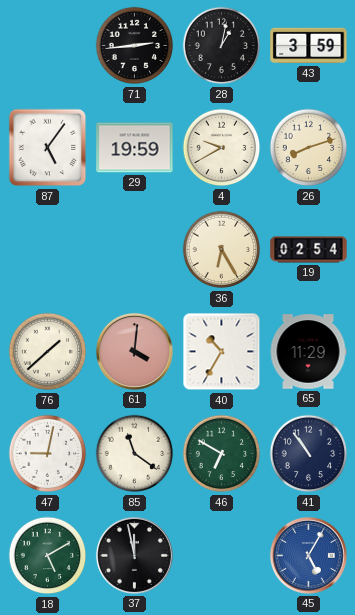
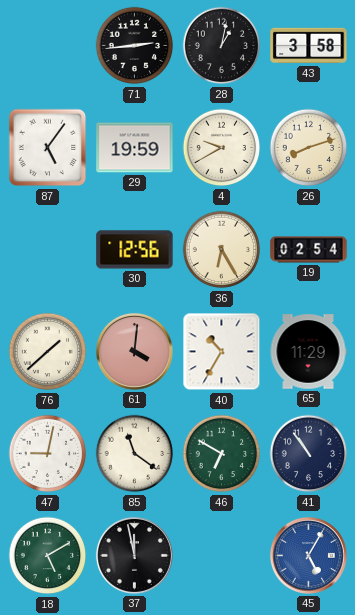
43: 3:59 -> 3:58
30: none -> 12:56
